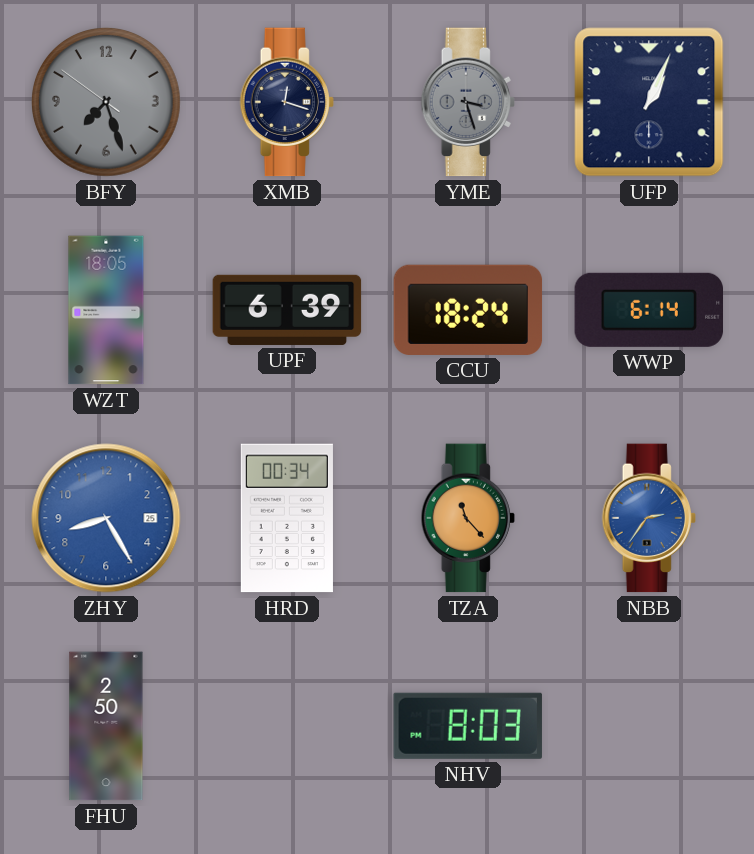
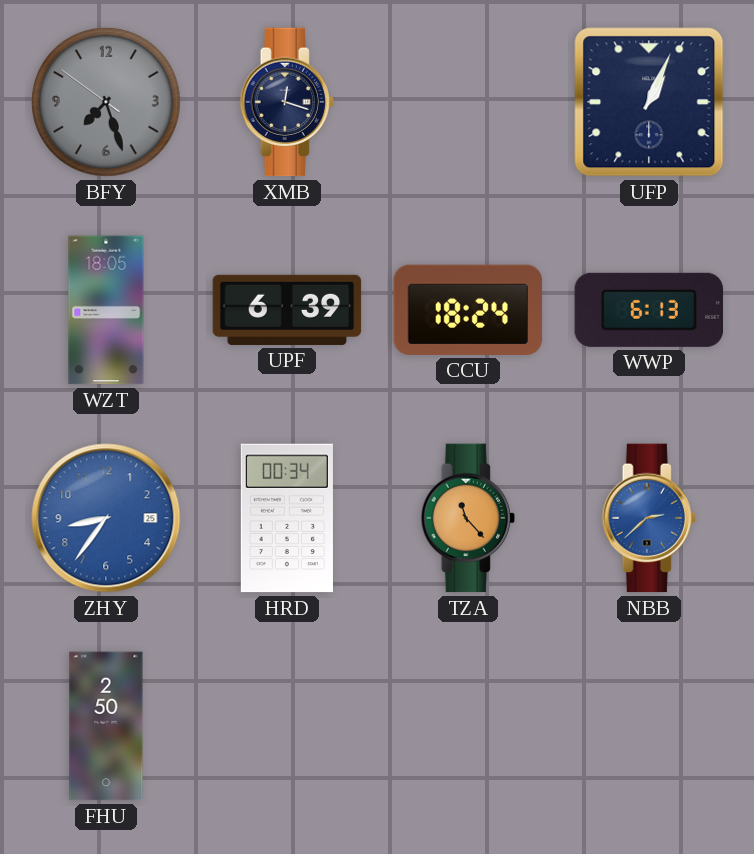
YME: 3:27 -> none
WWP: 6:14 -> 6:13
ZHY: 8:25 -> 8:36
NBB: 2:36 -> 2:38
NHV: 8:03 -> none
